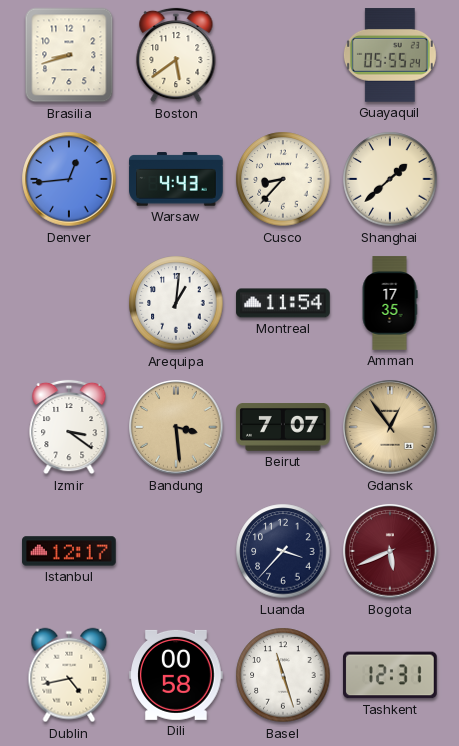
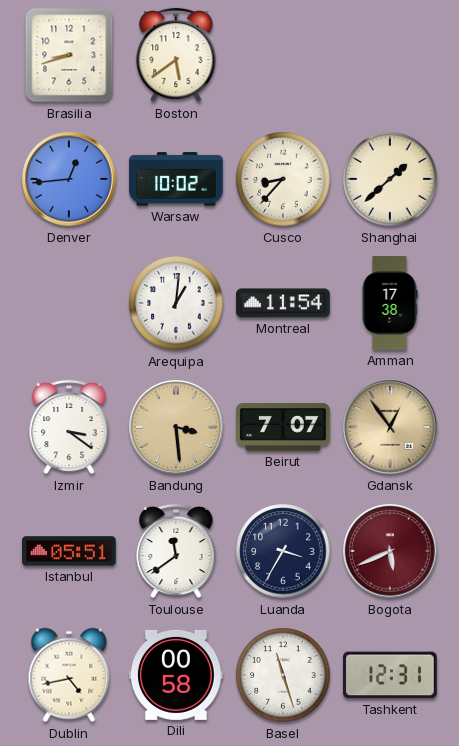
Guayaquil: 05:55 -> none
Warsaw: 4:43 -> 10:02
Amman: 17:35 -> 17:38
Istanbul: 12:17 -> 05:51
Toulouse: none -> 11:39
Luanda: 3:37 -> 3:35
